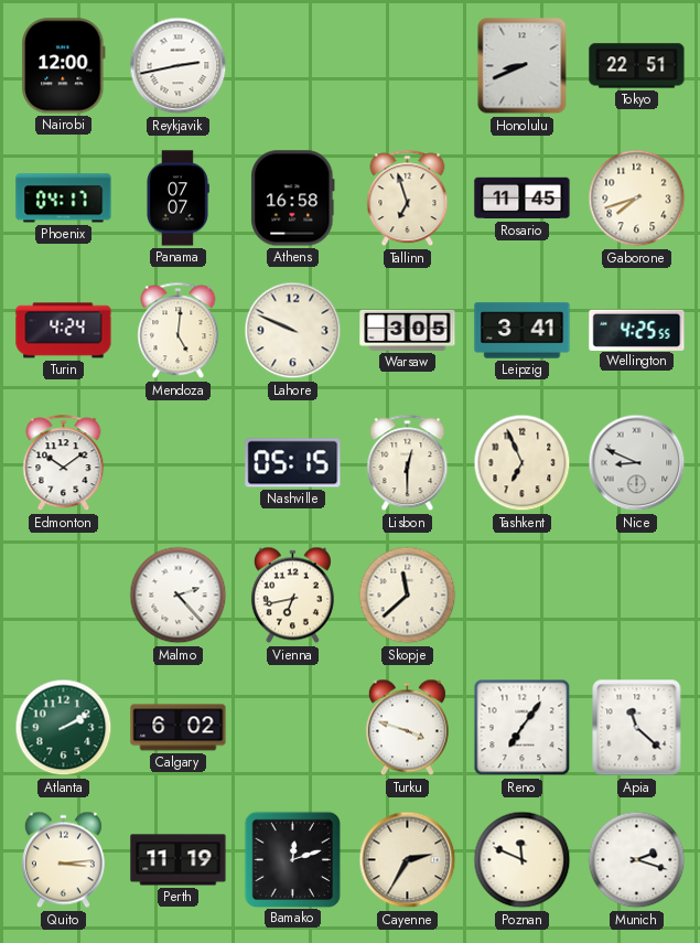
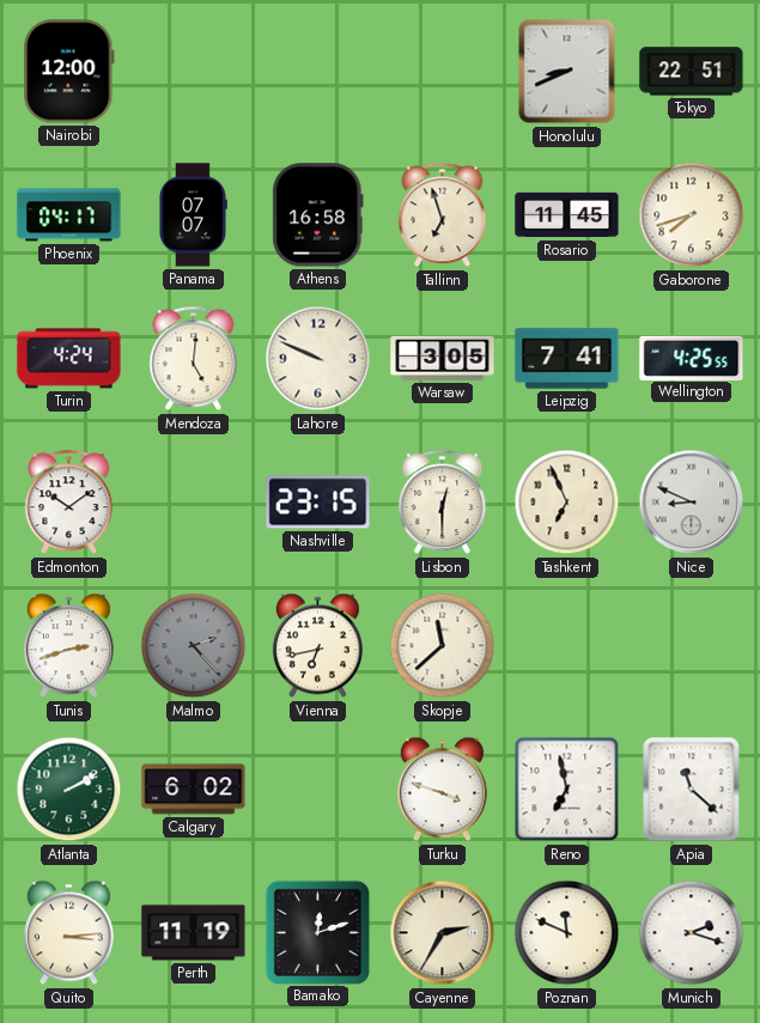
Reykjavik: 2:43 -> none
Leipzig: 3:41 -> 7:41
Nashville: 05:15 -> 23:15
Tunis: none -> 2:42
Malmo dial: white -> grey
Reno: 7:06 -> 6:58
